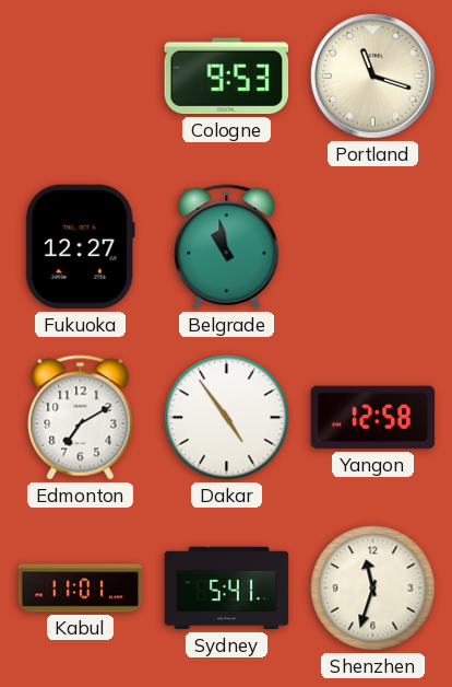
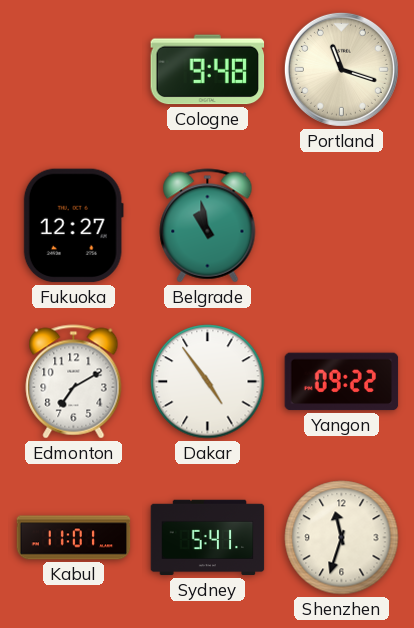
Cologne: 9:53 -> 9:48
Yangon: 12:58 -> 09:22
